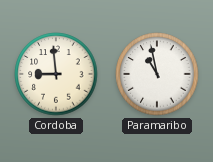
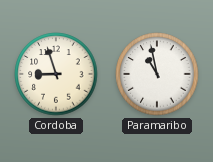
Cordoba: 8:59 -> 8:57
